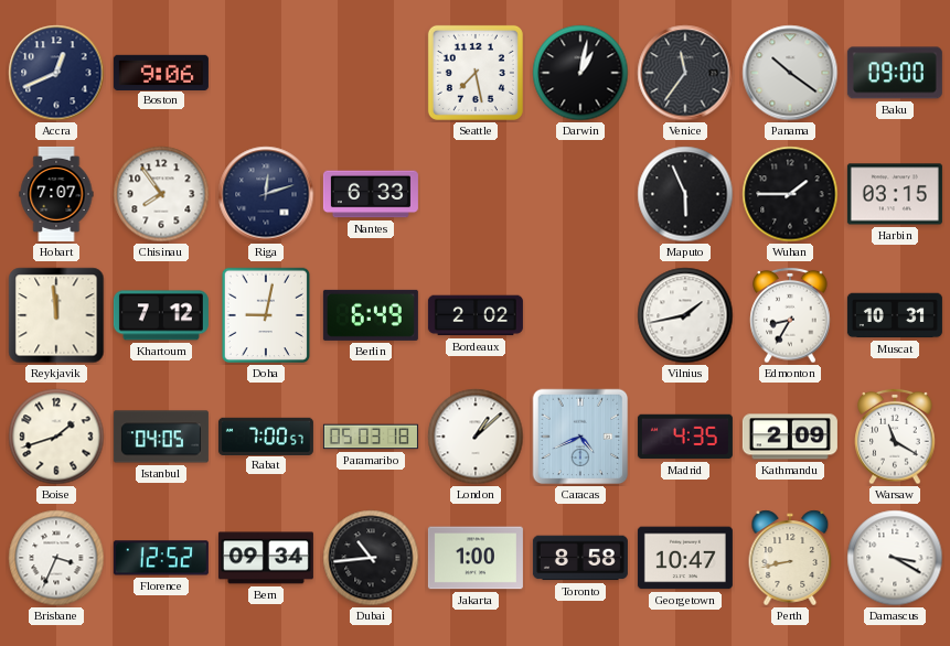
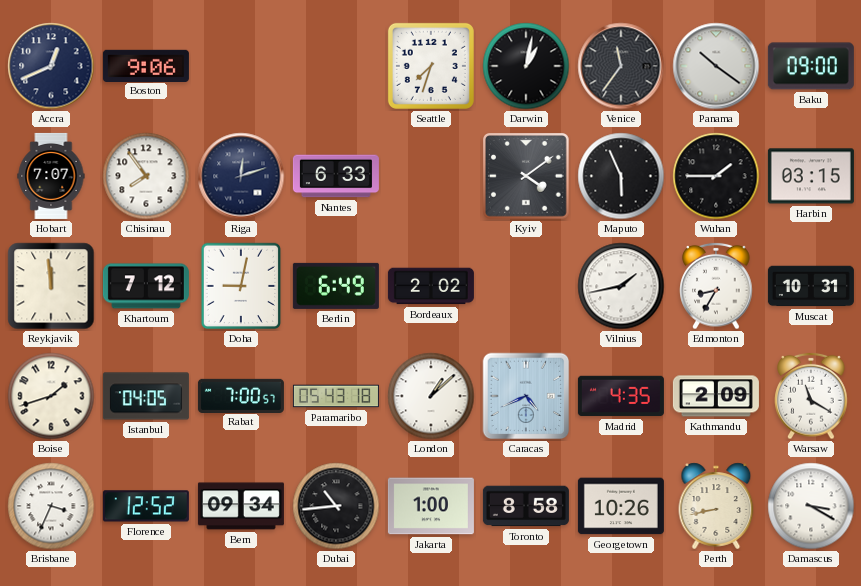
Seattle: 7:28 -> 7:33
Kyiv: none -> 4:09
Paramaribo: 05:03 -> 05:43
Georgetown: 10:47 -> 10:26
